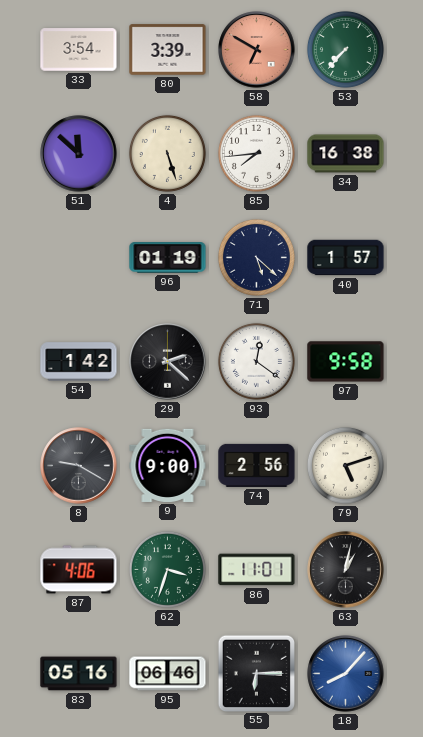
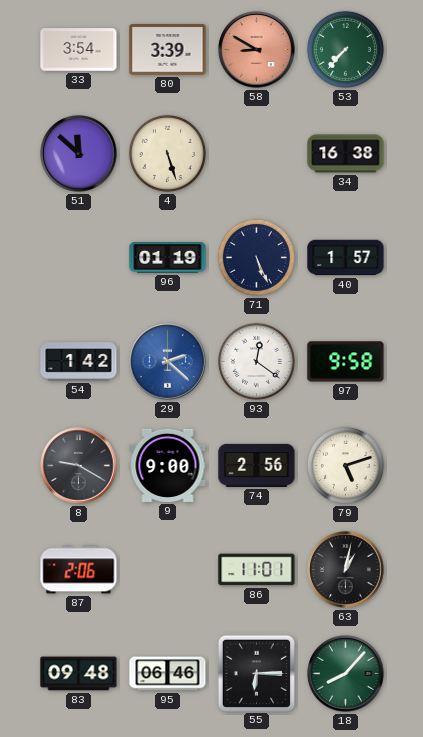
58: 6:50 -> 8:50
85: 7:44 -> none
71: 5:22 -> 5:26
29 dial: black -> blue
87: 4:06 -> 2:06
62: 3:33 -> none
83: 05:16 -> 09:48
18 dial: blue -> green
